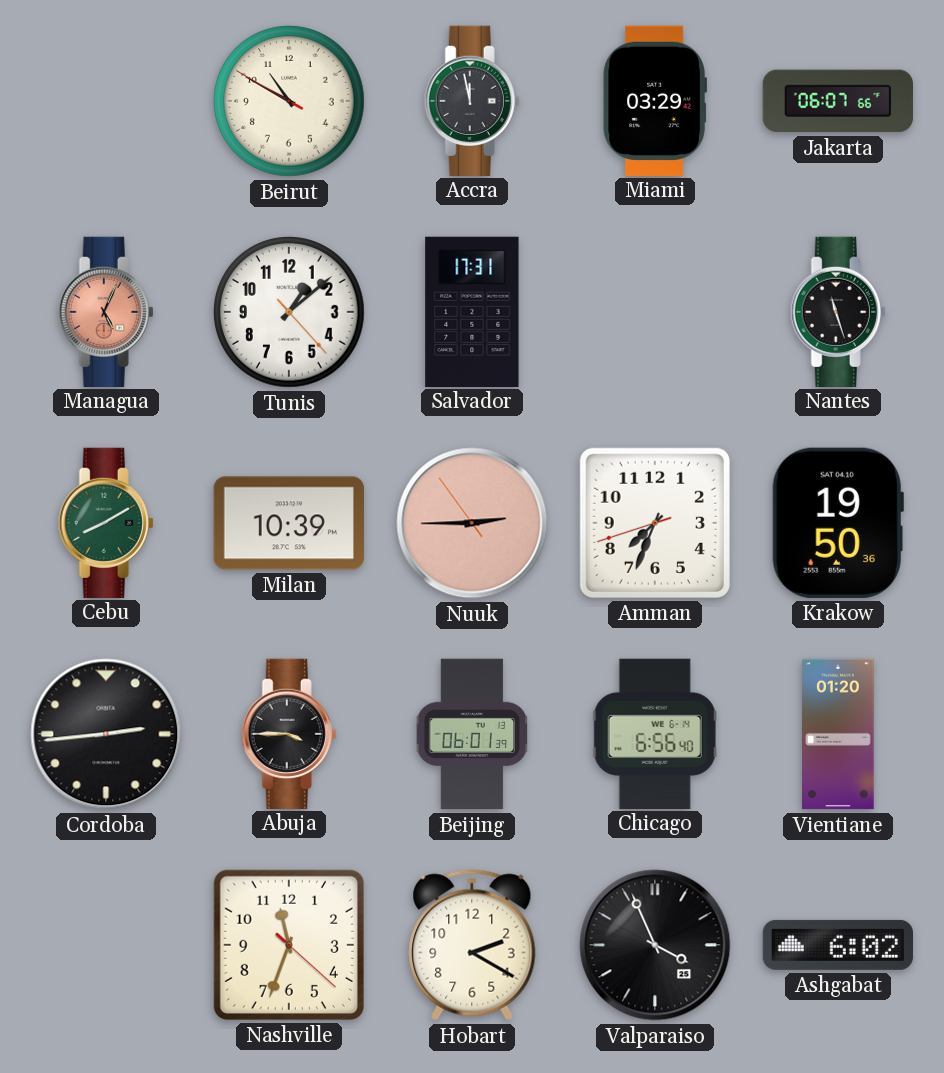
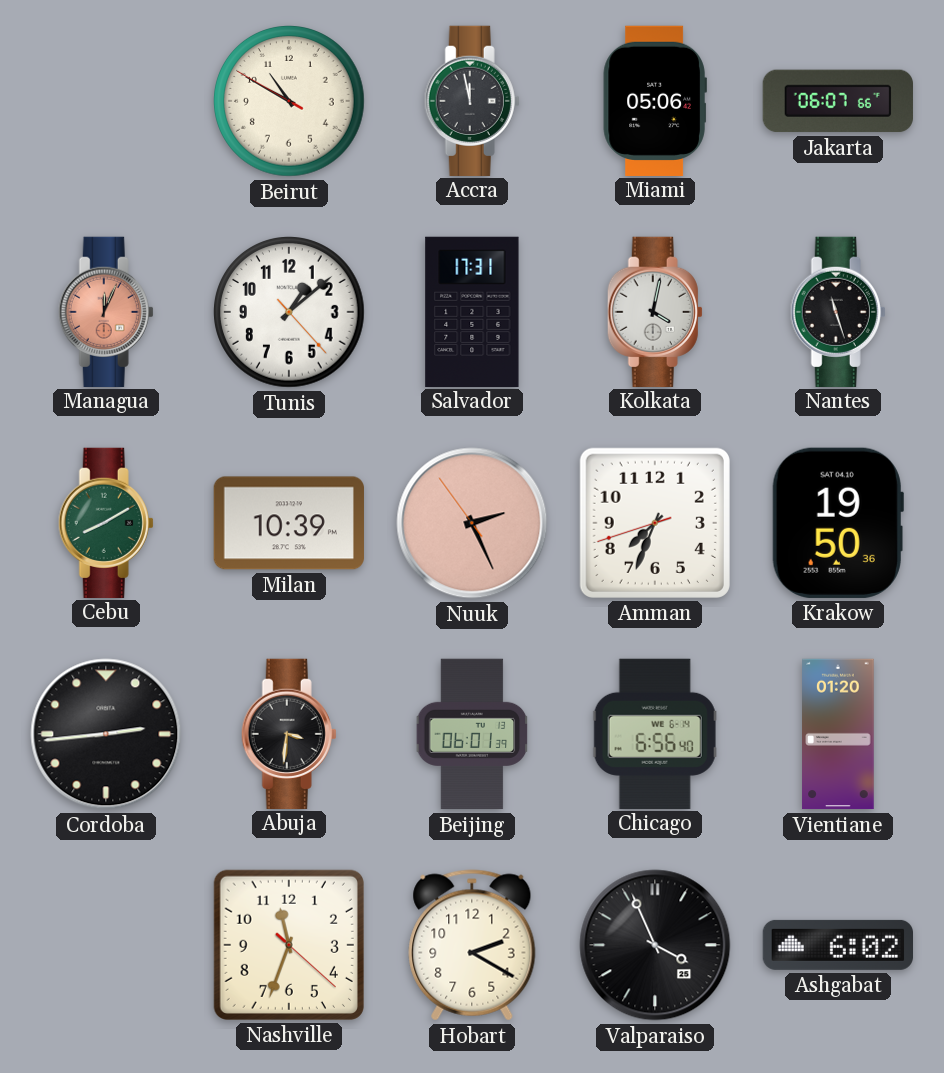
Miami: 03:29 -> 05:06
Managua: 5:04 -> 12:04
Kolkata: none -> 4:02
Nuuk: 2:44 -> 2:25
Abuja: 3:45 -> 3:31
